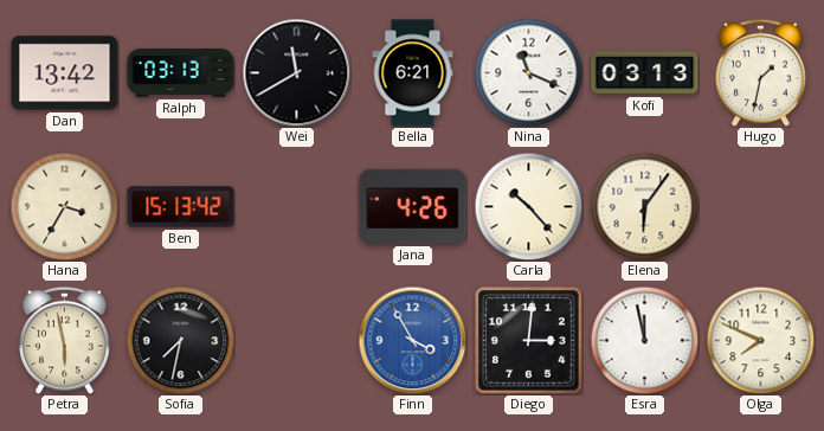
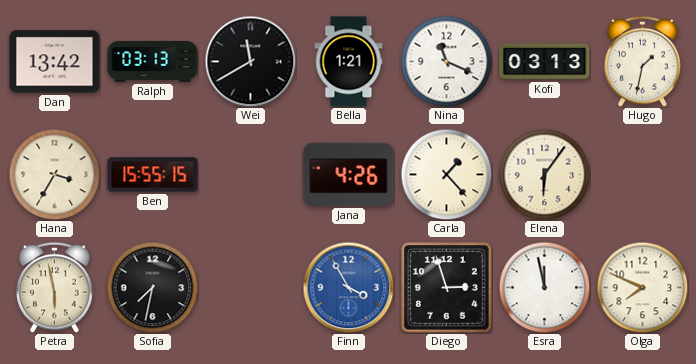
Bella: 6:21 -> 1:21
Ben: 15:13 -> 15:55
Carla: 10:23 -> 1:23
Diego: 3:01 -> 2:57
